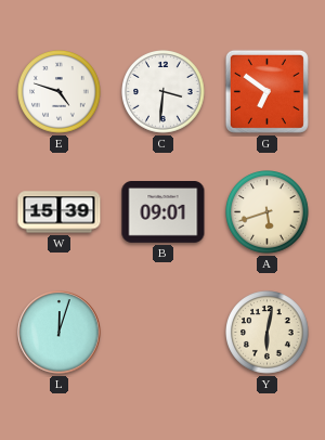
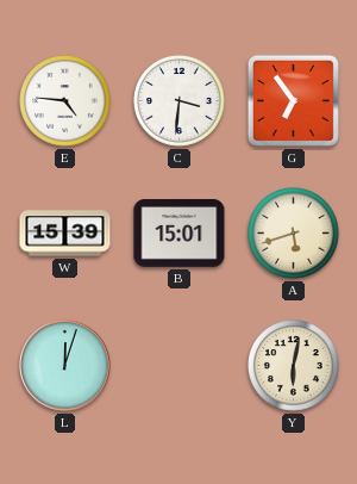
E: 4:48 -> 4:46
G: 6:51 -> 6:54
B: 09:01 -> 15:01
